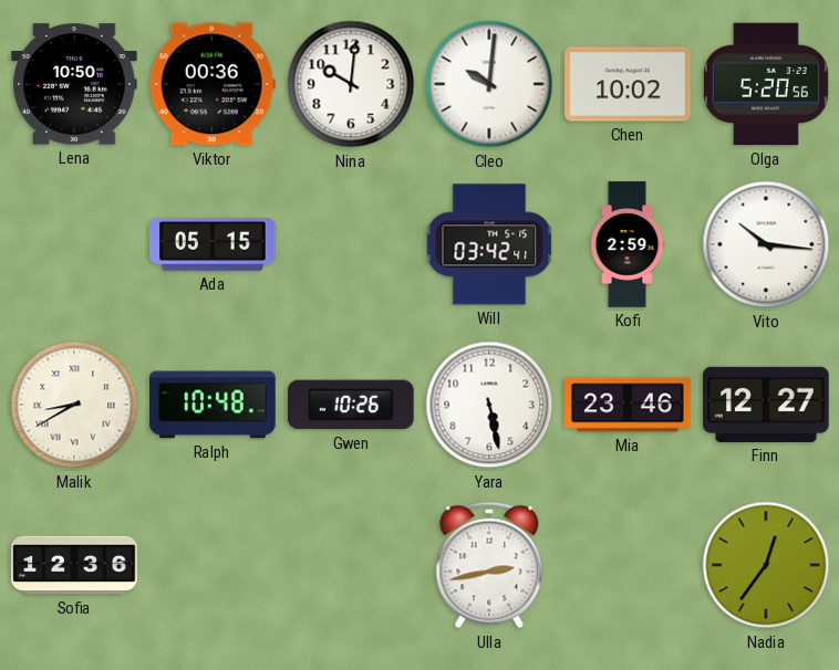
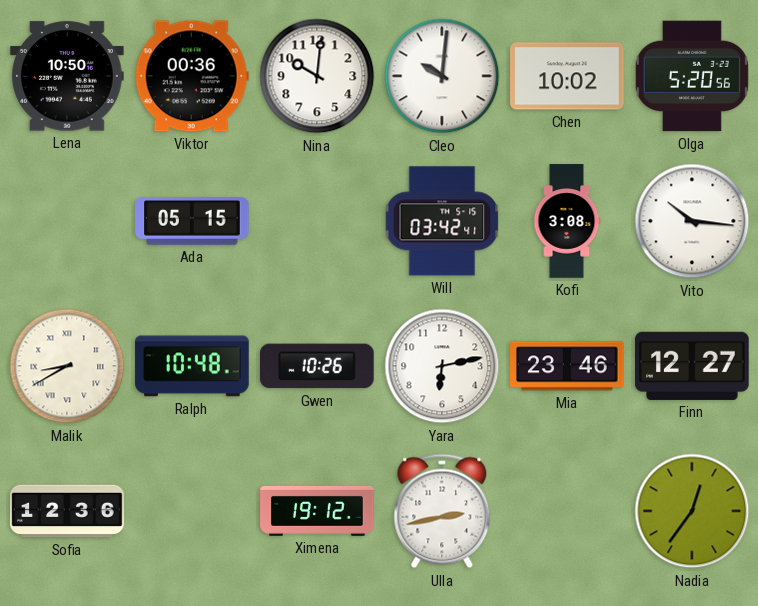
Kofi: 2:59 -> 3:08
Yara: 5:28 -> 6:13
Ximena: none -> 19:12
